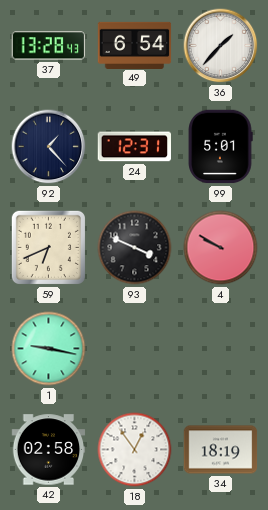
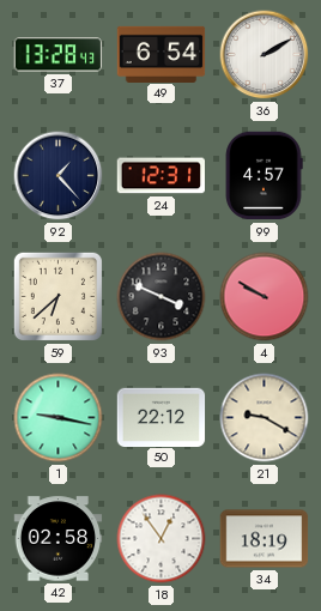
36: 1:37 -> 2:10
99: 5:01 -> 4:57
59: 6:41 -> 6:38
50: none -> 22:12
21: none -> 9:20
